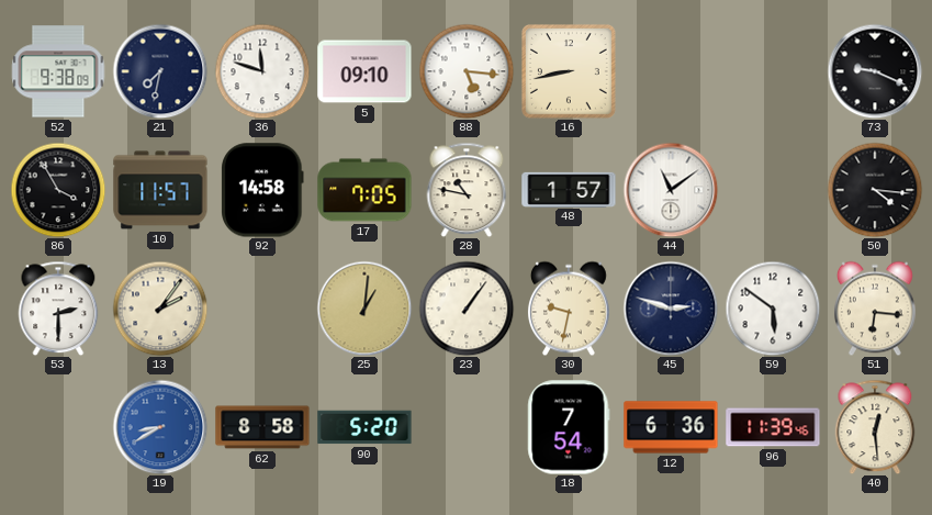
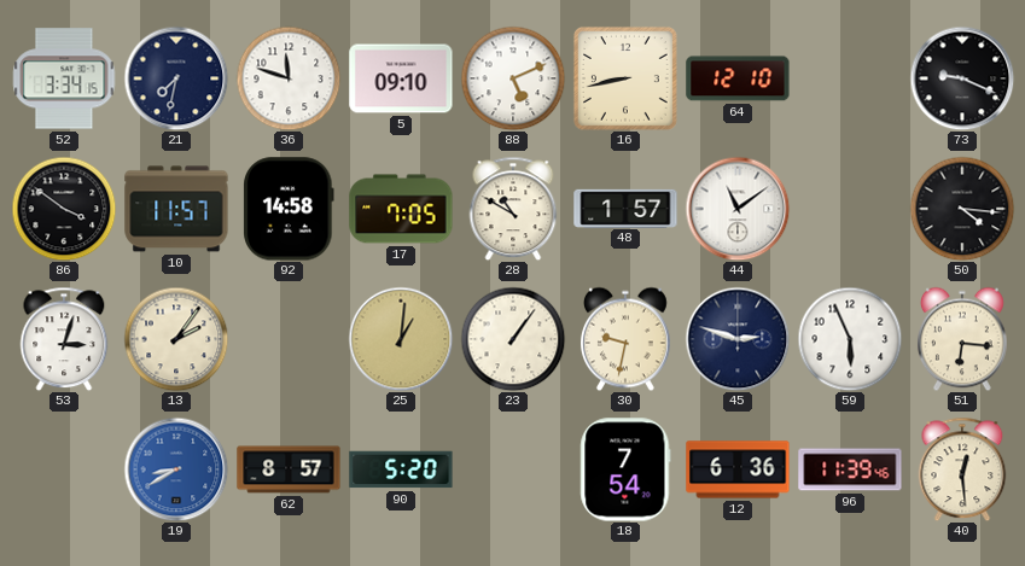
52: 9:38 -> 3:34
88: 5:16 -> 5:11
64: none -> 12:10
86: 3:55 -> 3:51
28: 10:47 -> 10:50
53: 2:30 -> 3:03
59: 5:51 -> 5:56
62: 8:58 -> 8:57
